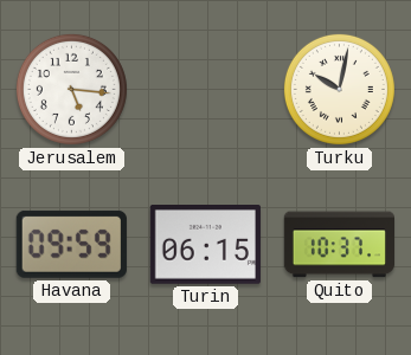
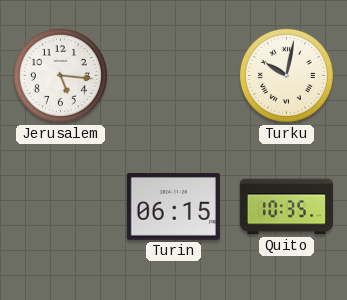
Havana: 09:59 -> none
Quito: 10:37 -> 10:35
